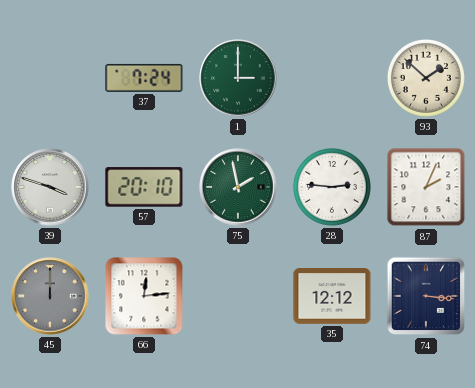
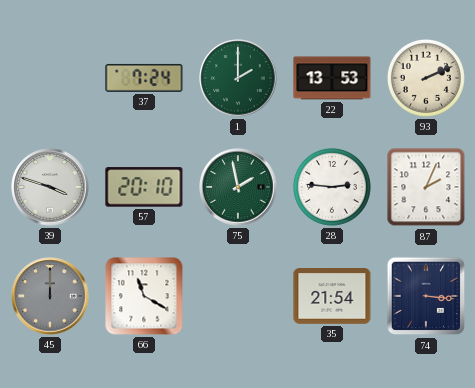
1: 3:00 -> 2:00
22: none -> 13:53
93: 1:52 -> 2:11
66: 12:14 -> 11:20
35: 12:12 -> 21:54
